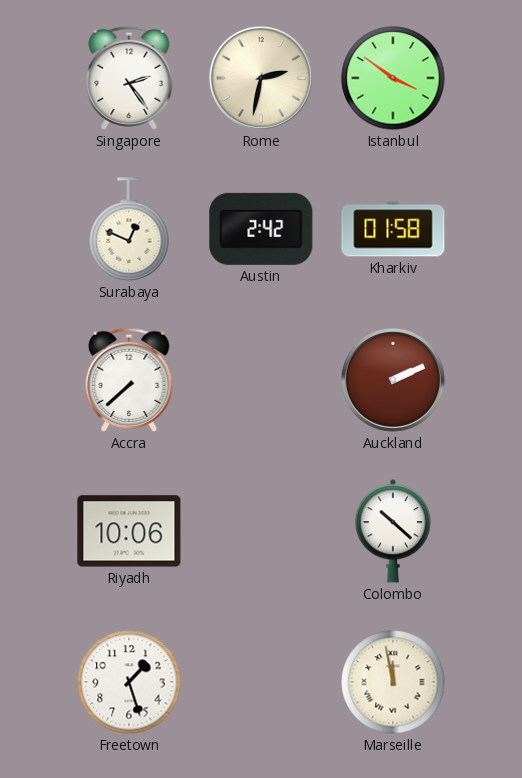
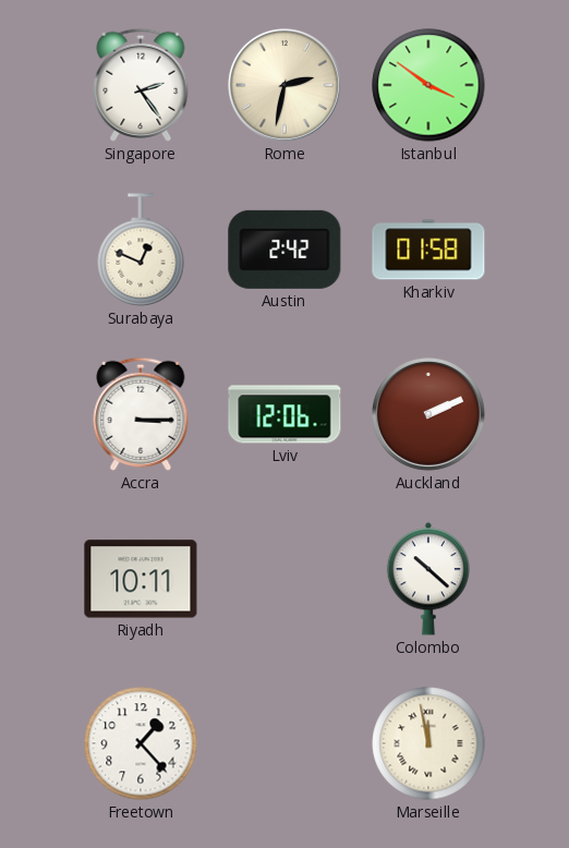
Accra: 7:38 -> 3:15
Lviv: none -> 12:06
Riyadh: 10:06 -> 10:11
Freetown: 1:27 -> 1:23
